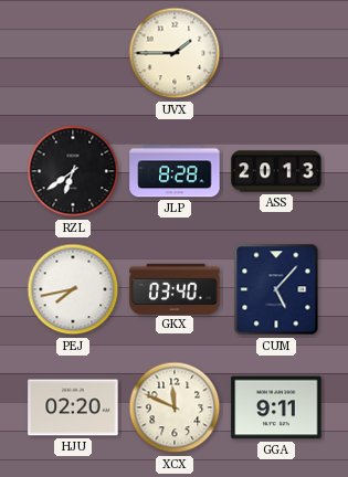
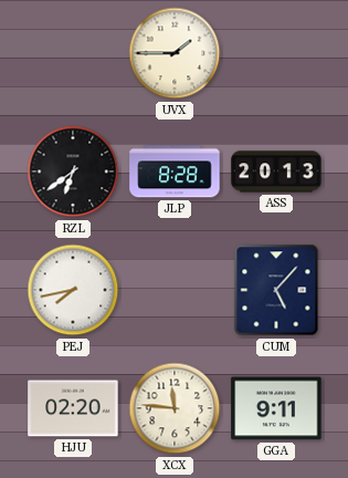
GKX: 03:40 -> none
XCX: 11:49 -> 11:46
